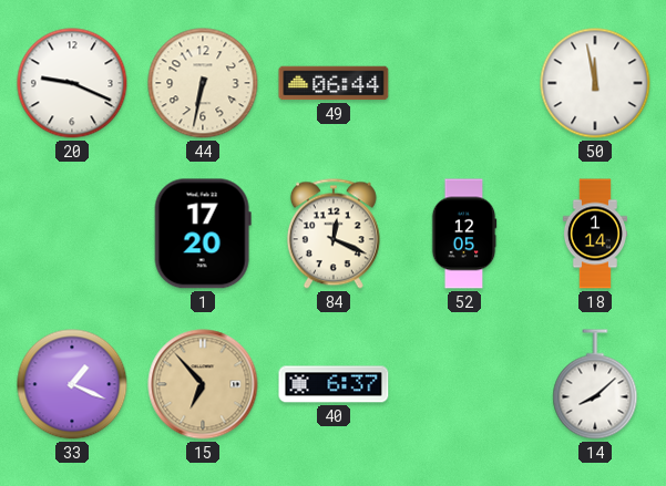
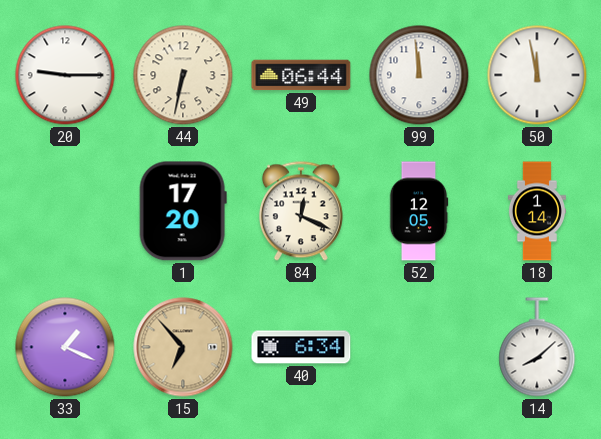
20: 9:19 -> 9:15
99: none -> 11:59
40: 6:37 -> 6:34
